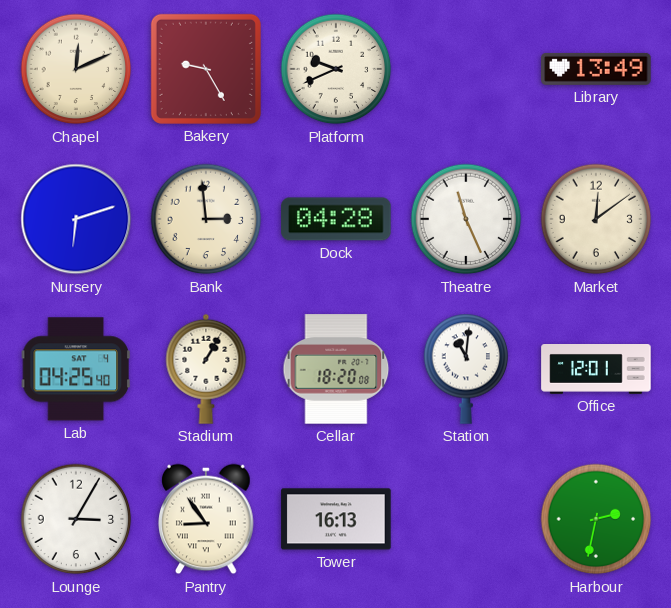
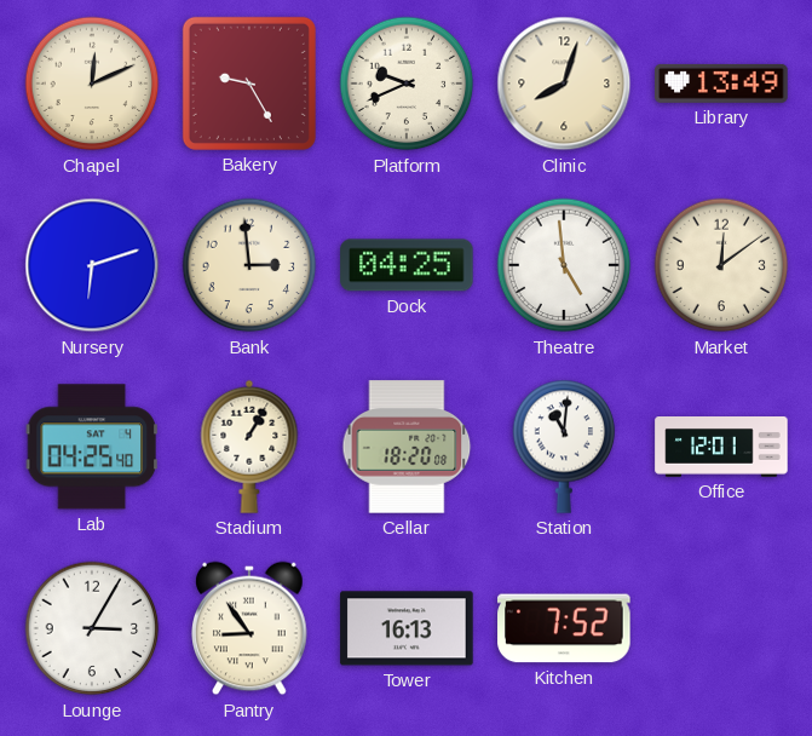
Clinic: none -> 8:03
Dock: 04:28 -> 04:25
Theatre: 11:26 -> 4:59
Kitchen: none -> 7:52
Harbour: 2:32 -> none
